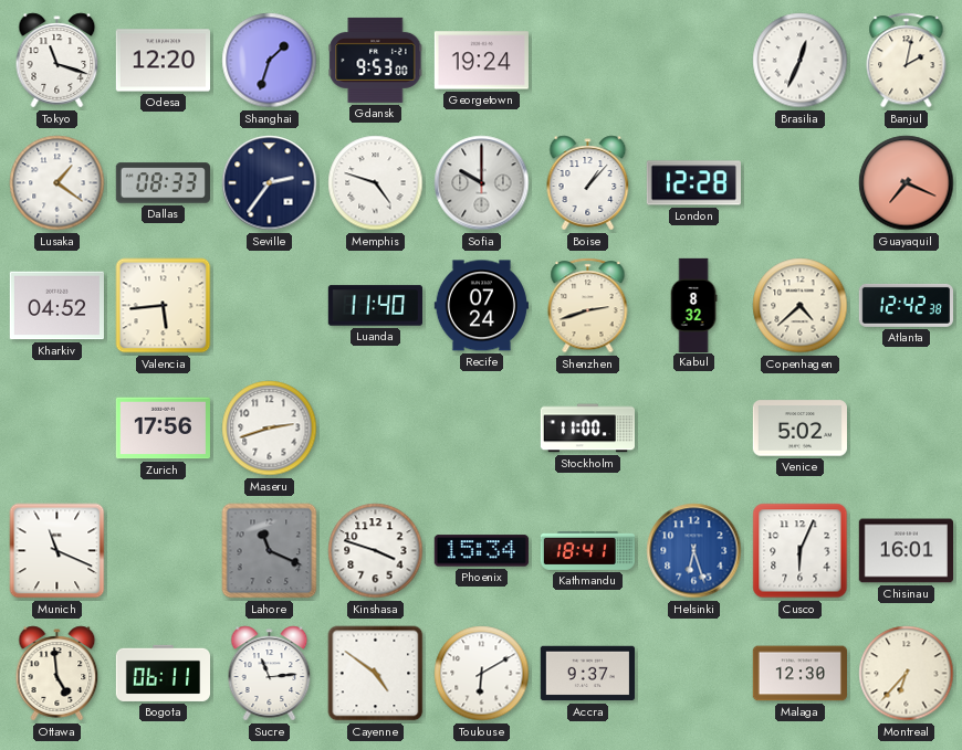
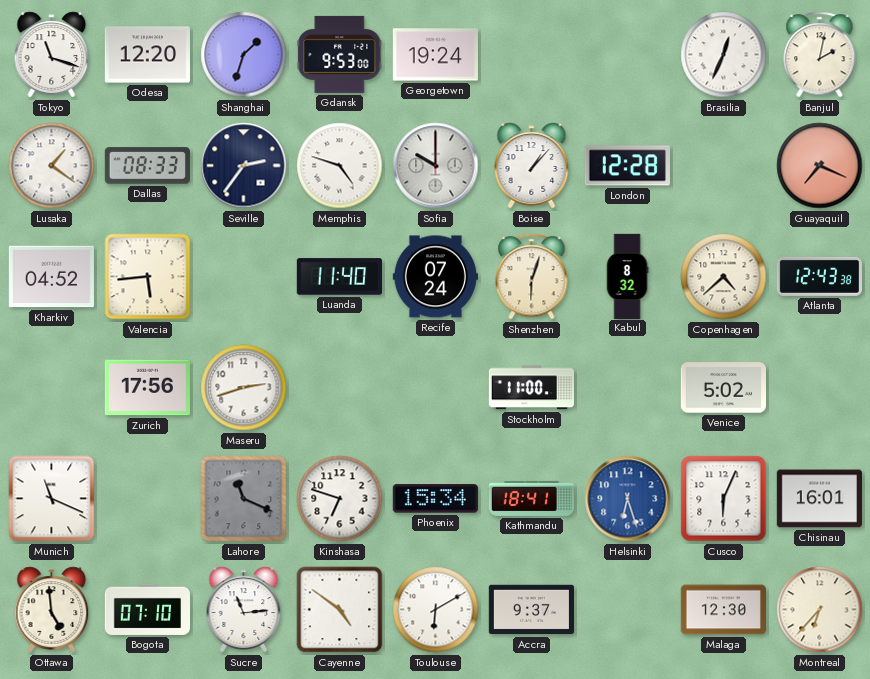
Shenzhen: 2:42 -> 6:03
Atlanta: 12:42 -> 12:43
Kinshasa: 3:48 -> 6:48
Bogota: 06:11 -> 07:10
